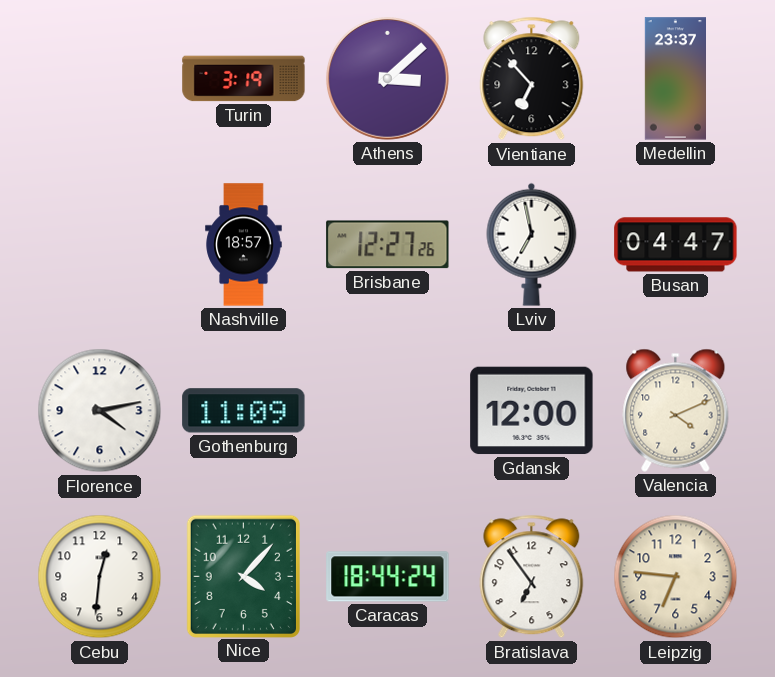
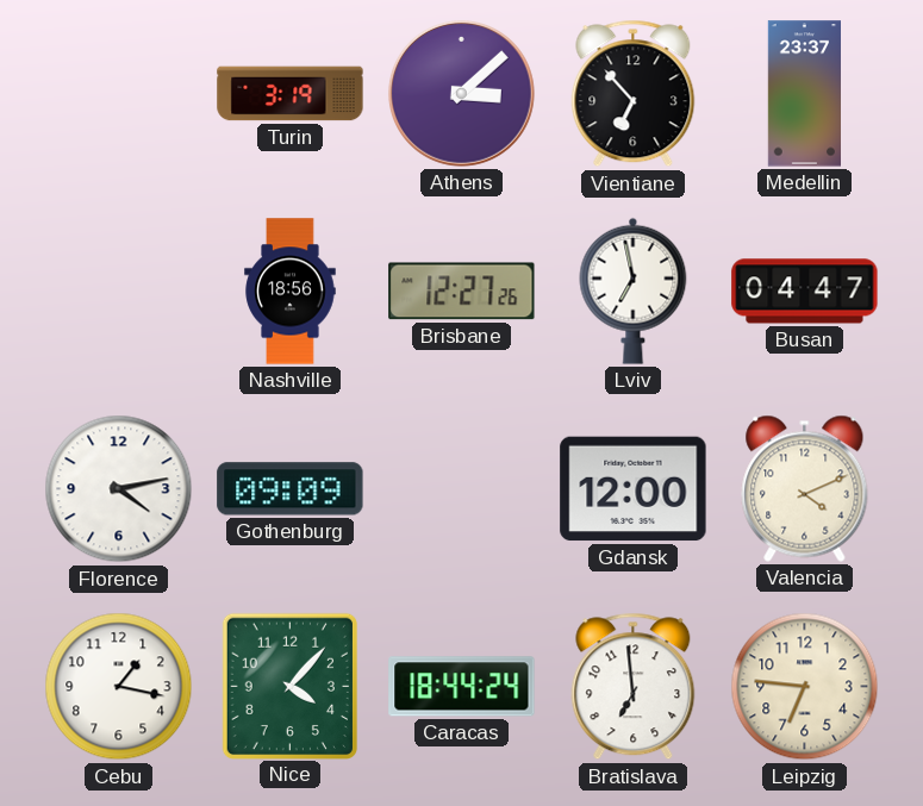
Nashville: 18:57 -> 18:56
Gothenburg: 11:09 -> 09:09
Cebu: 12:31 -> 1:17
Bratislava: 6:54 -> 6:59
